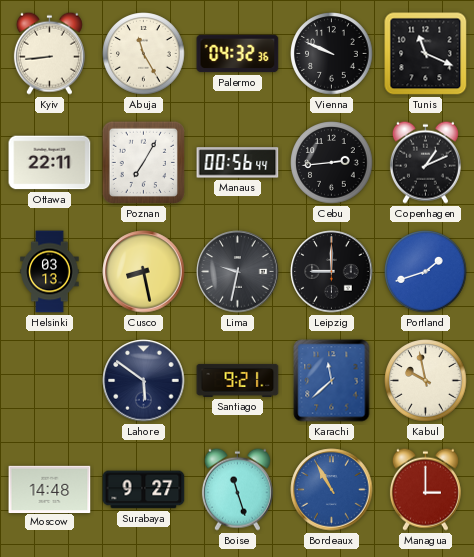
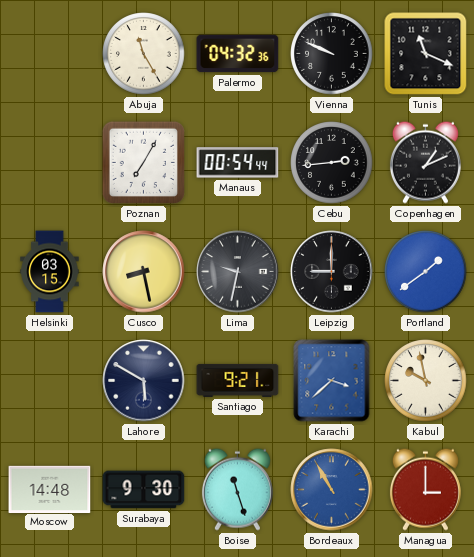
Kyiv: 8:44 -> none
Ottawa: 22:11 -> none
Manaus: 00:56 -> 00:54
Helsinki: 03:13 -> 03:15
Portland: 1:42 -> 1:39
Lahore: 5:51 -> 5:50
Karachi: 11:38 -> 3:38
Surabaya: 9:27 -> 9:30
